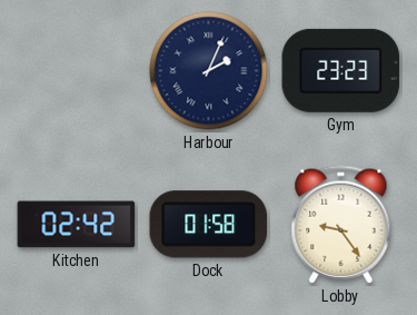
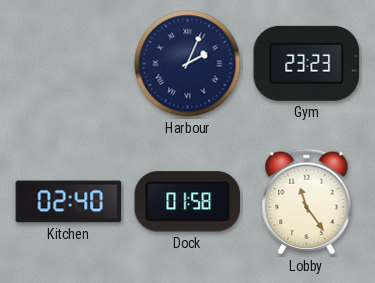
Kitchen: 02:42 -> 02:40
Lobby: 9:24 -> 11:24
